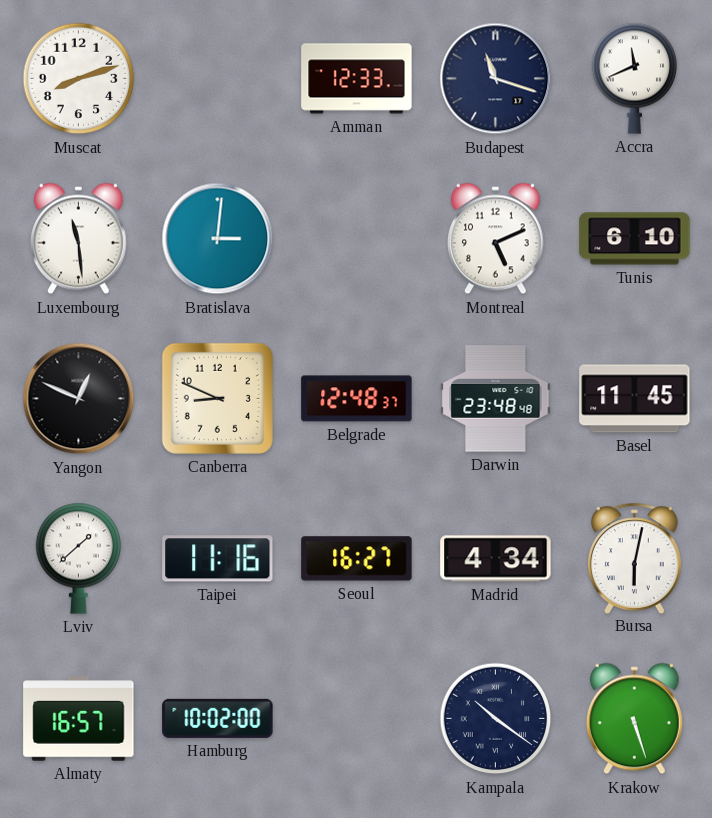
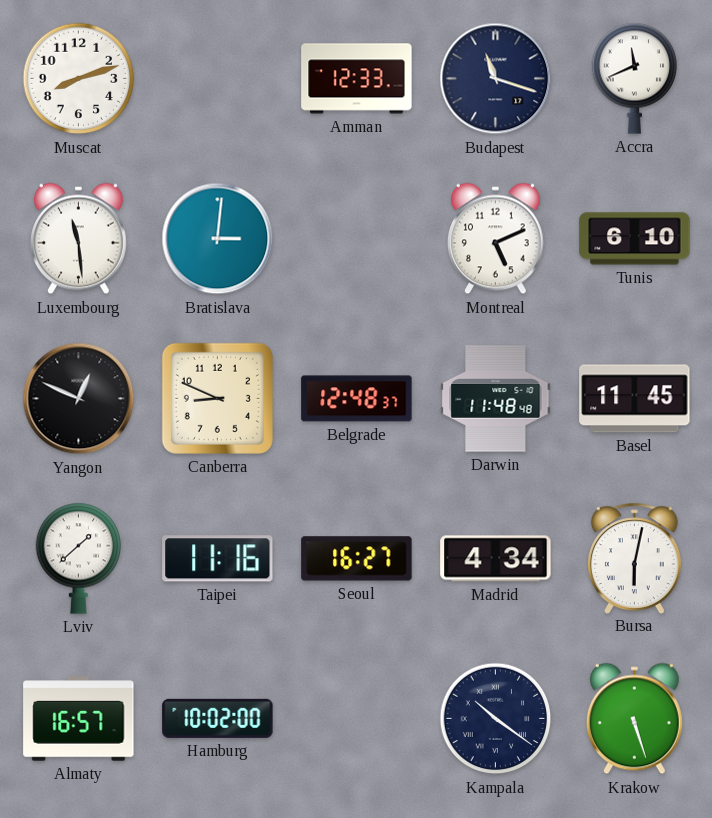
Darwin: 23:48 -> 11:48
